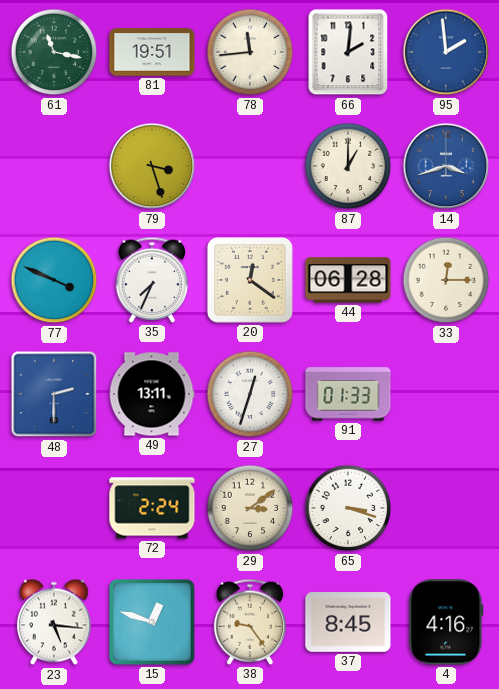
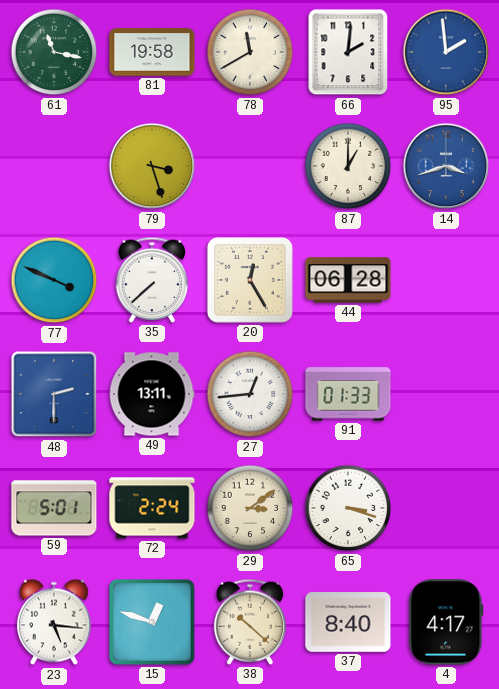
81: 19:51 -> 19:58
78: 11:44 -> 11:40
35: 7:34 -> 7:38
20: 12:21 -> 12:25
33: 12:15 -> none
27: 12:33 -> 12:44
59: none -> 5:01
38: 9:24 -> 10:22
37: 8:45 -> 8:40
4: 4:16 -> 4:17
